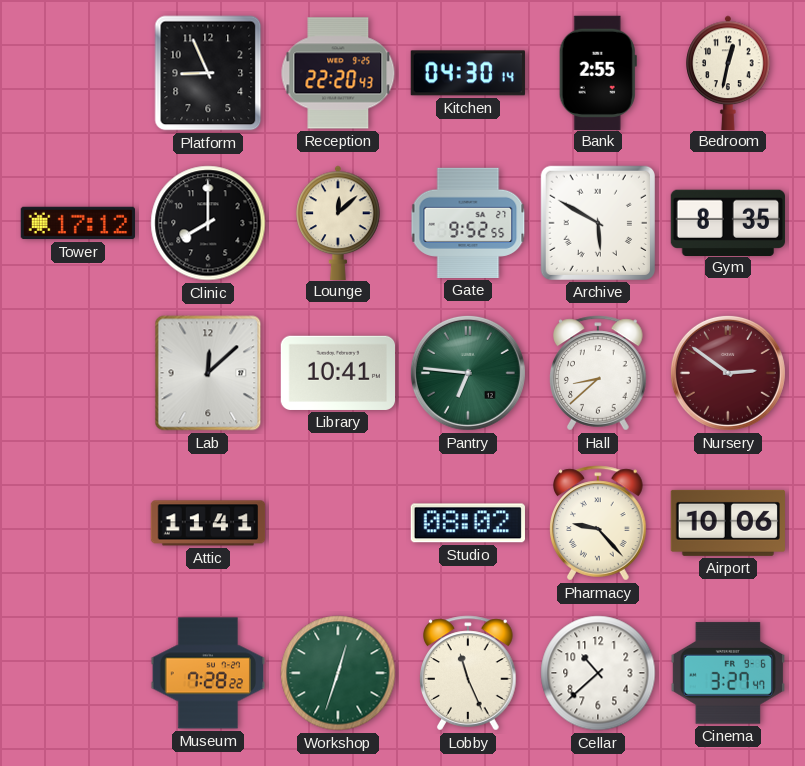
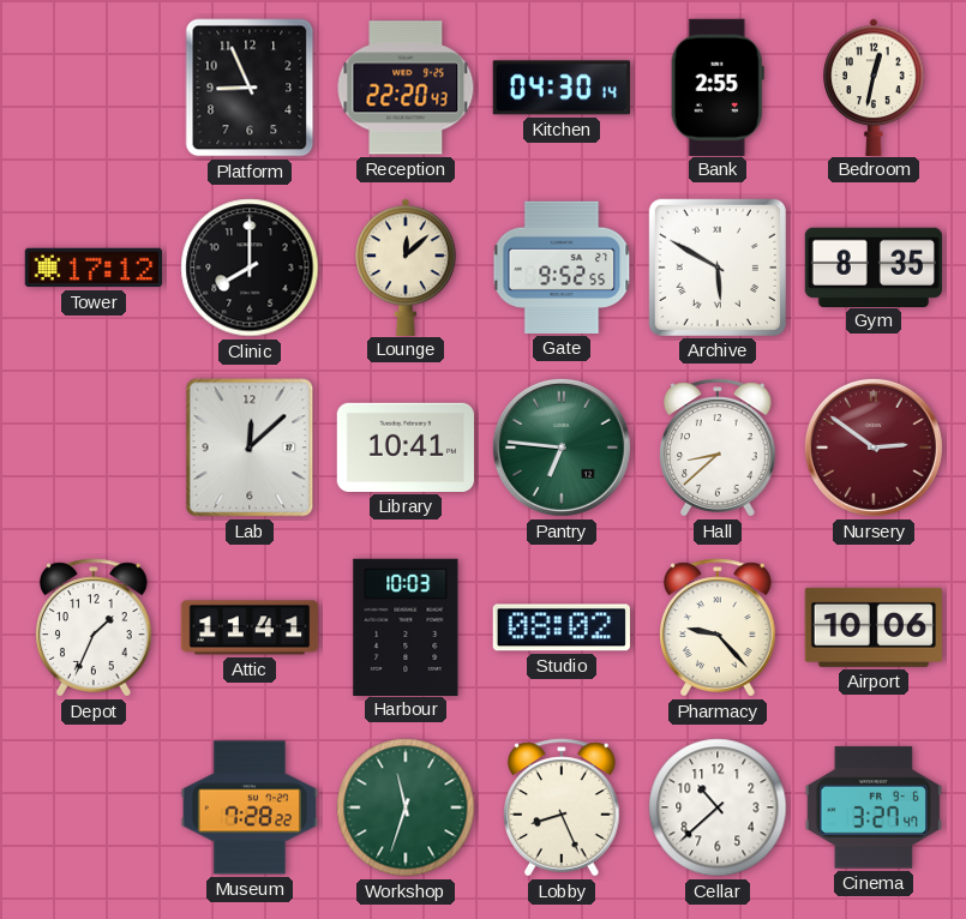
Depot: none -> 1:34
Harbour: none -> 10:03
Workshop: 12:33 -> 11:33
Lobby: 11:26 -> 8:26
